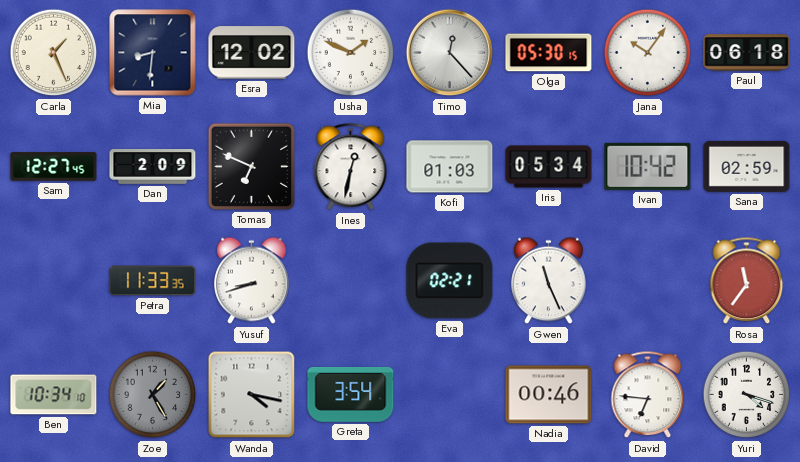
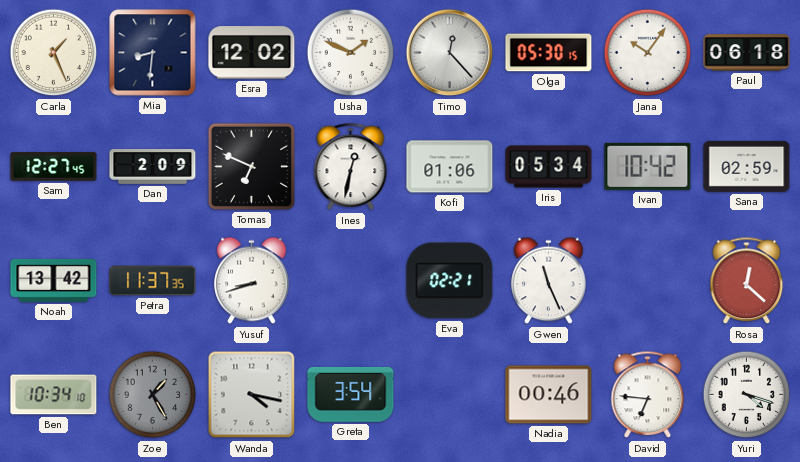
Kofi: 01:03 -> 01:06
Noah: none -> 13:42
Petra: 11:33 -> 11:37
Rosa: 11:36 -> 12:22
